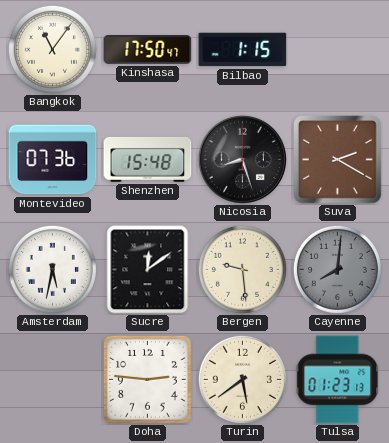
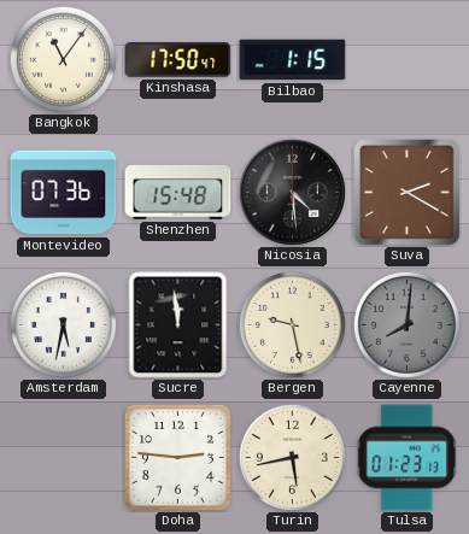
Nicosia: 8:27 -> 4:29
Sucre: 12:09 -> 11:59
Bergen: 9:29 -> 9:28
Turin: 5:39 -> 5:43
